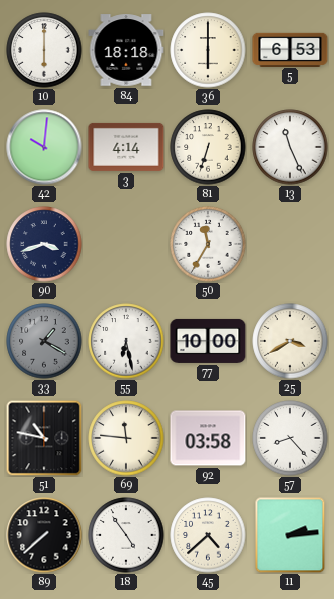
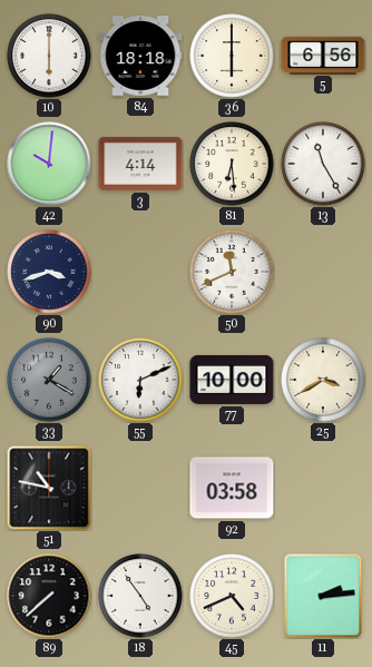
5: 6:53 -> 6:56
81: 6:33 -> 6:29
13: 11:26 -> 11:25
50: 11:35 -> 11:41
55: 6:28 -> 6:11
69: 11:46 -> none
57: 8:23 -> none
45: 4:38 -> 4:41
